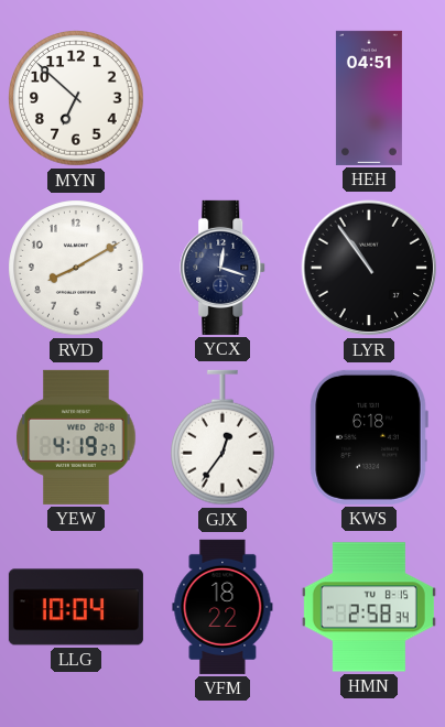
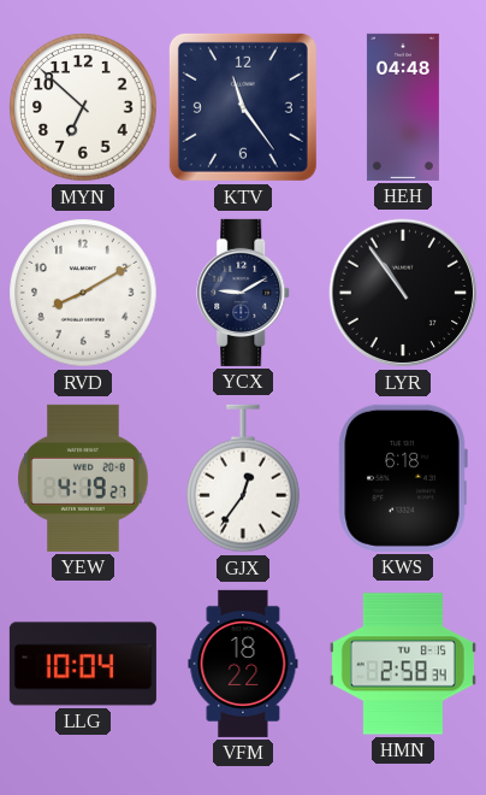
KTV: none -> 11:24
HEH: 04:51 -> 04:48
YCX: 12:18 -> 9:10
